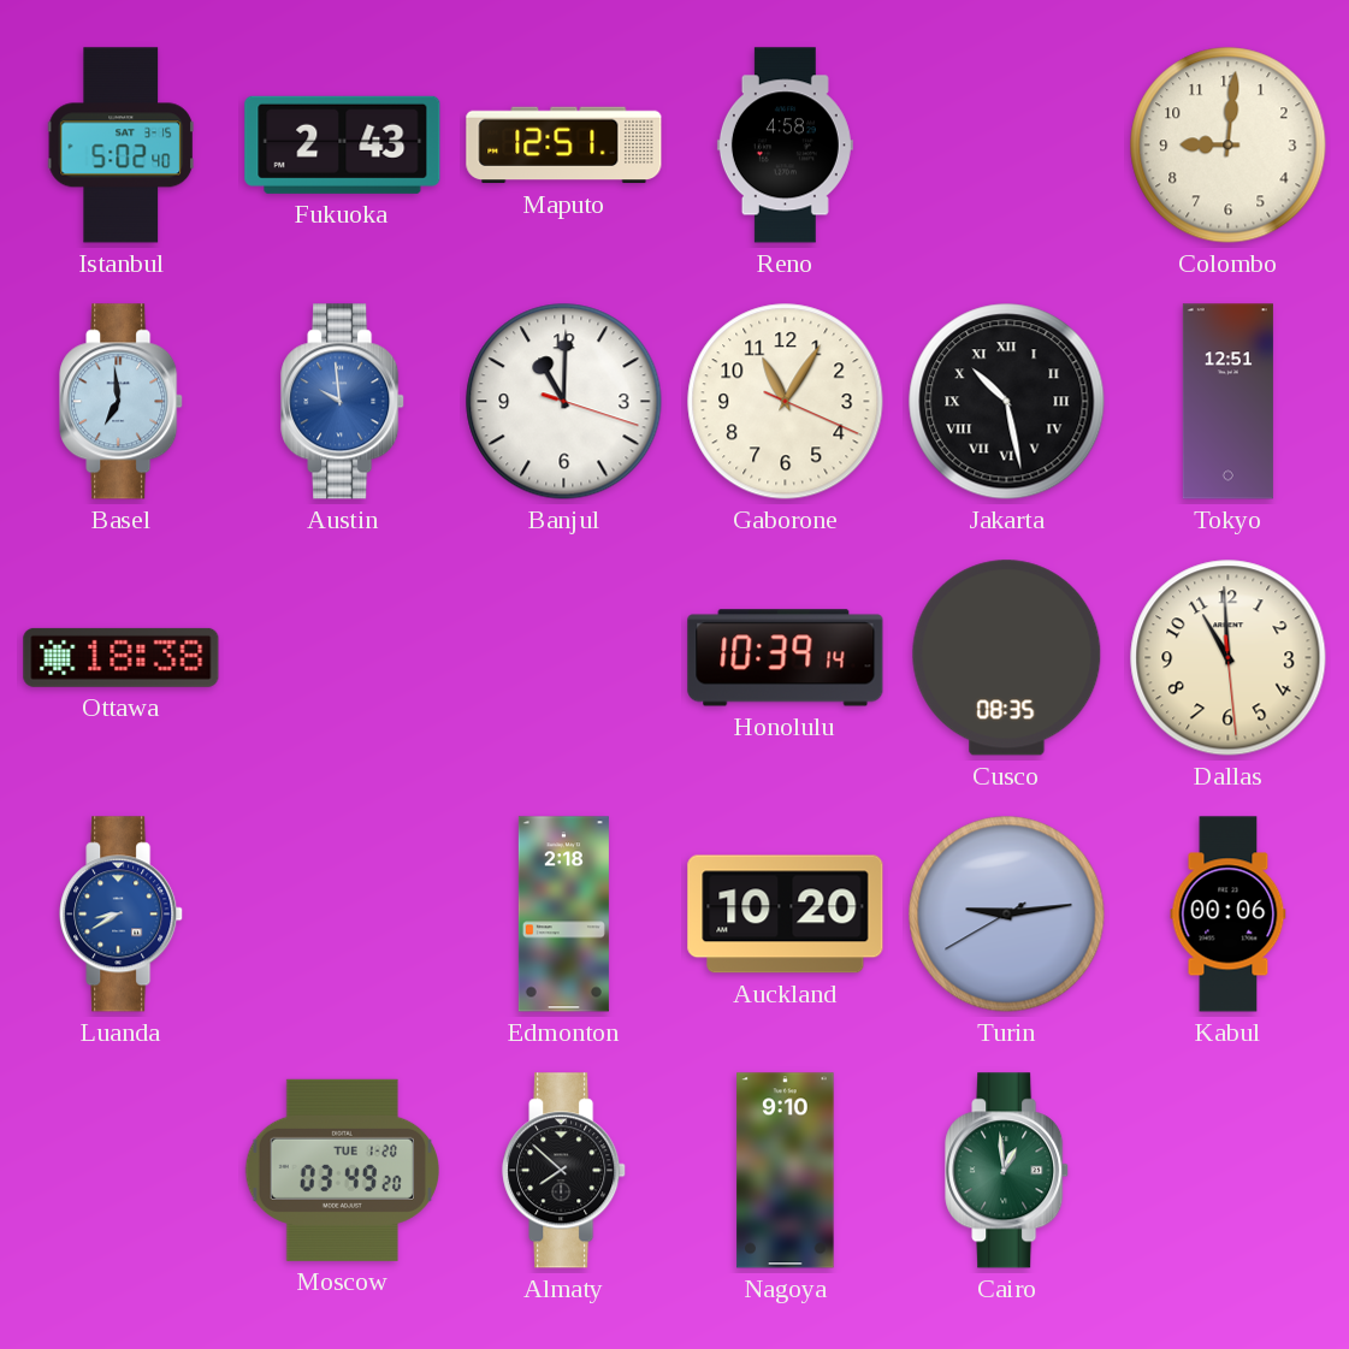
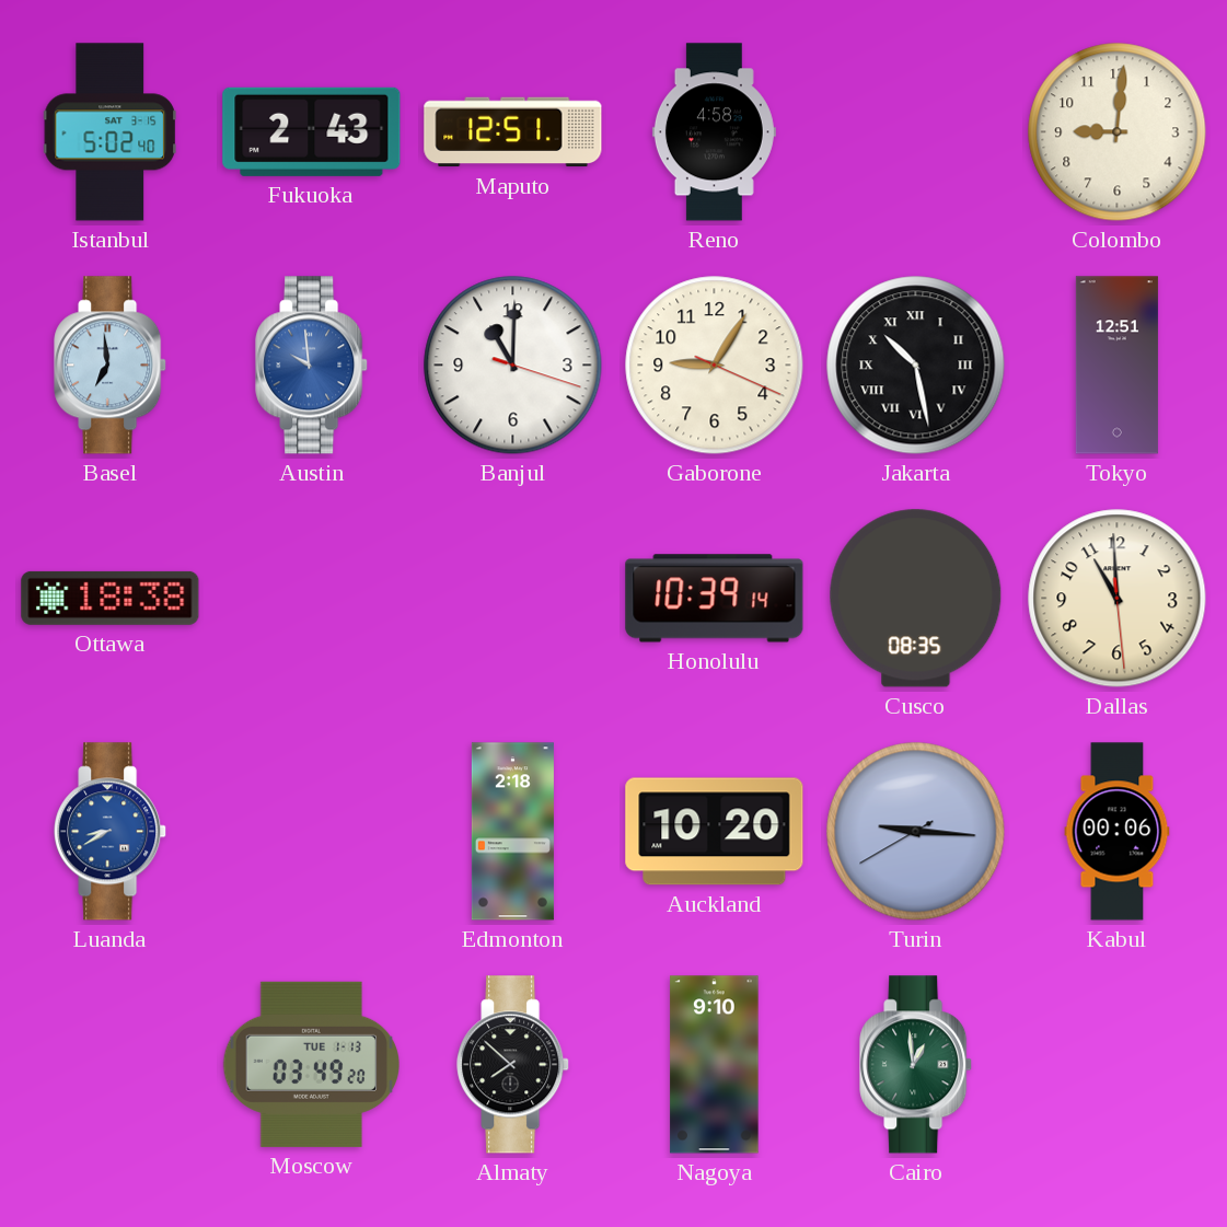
Gaborone: 11:05 -> 9:05
Turin: 9:13 -> 9:15
Moscow date: TUE 1-20 -> TUE 1-13
